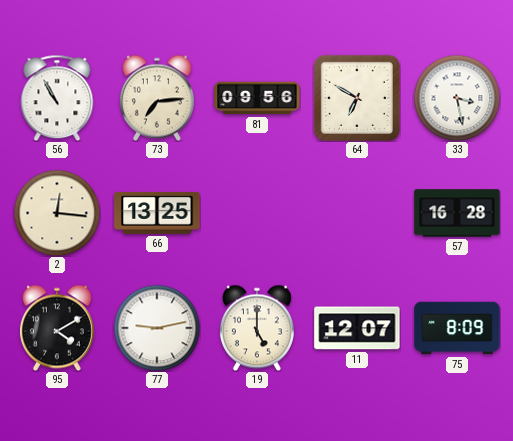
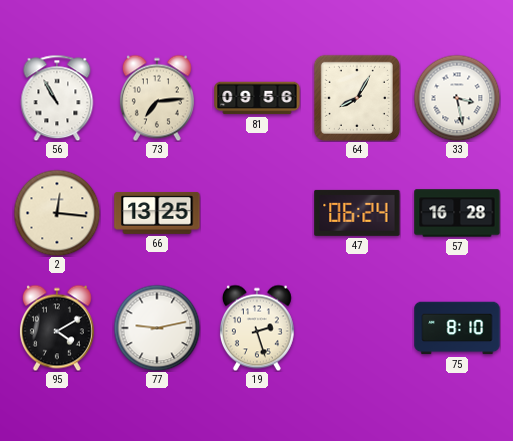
64: 6:50 -> 8:05
47: none -> 06:24
19: 5:00 -> 2:27
11: 12:07 -> none
75: 8:09 -> 8:10
